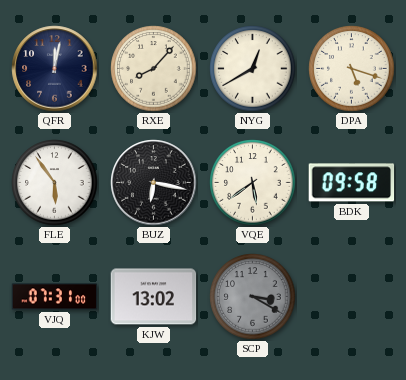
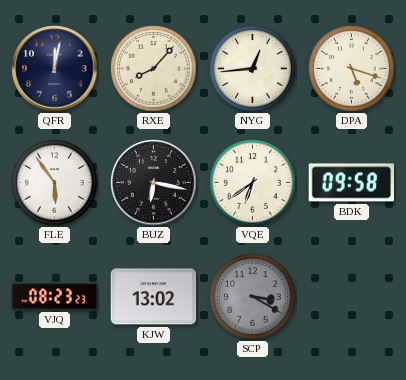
NYG: 12:40 -> 12:44
VQE: 5:39 -> 6:39
VJQ: 07:31 -> 08:23
